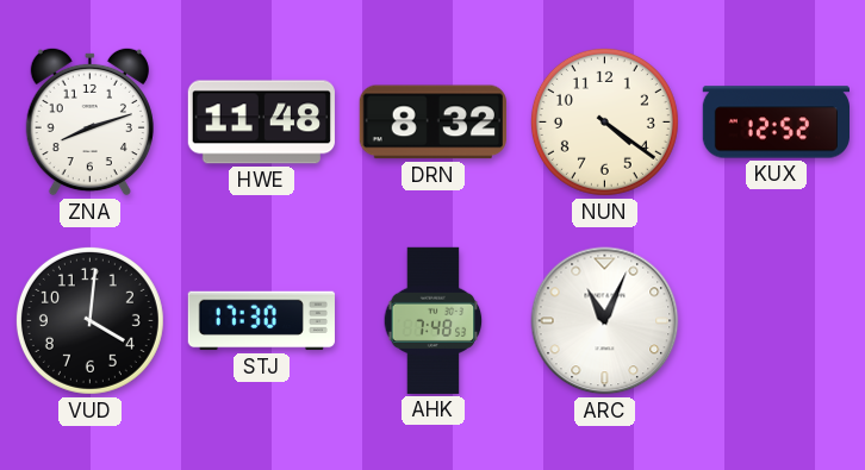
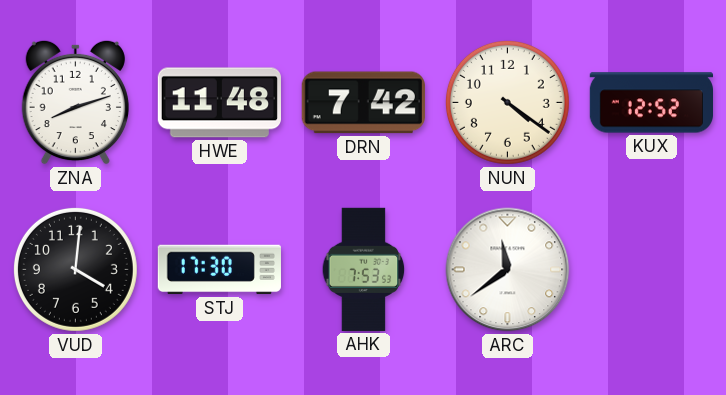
DRN: 8:32 -> 7:42
AHK: 7:48 -> 7:53
ARC: 11:04 -> 11:39
